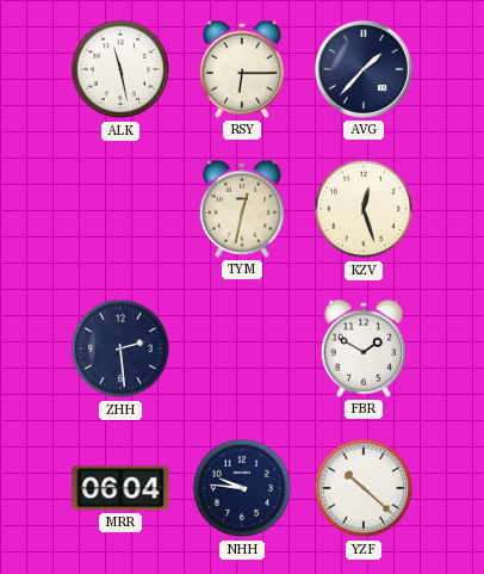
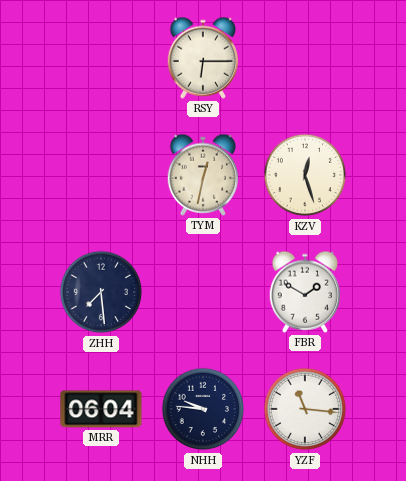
ALK: 11:28 -> none
AVG: 1:37 -> none
ZHH: 2:29 -> 7:29
YZF: 10:22 -> 11:16
